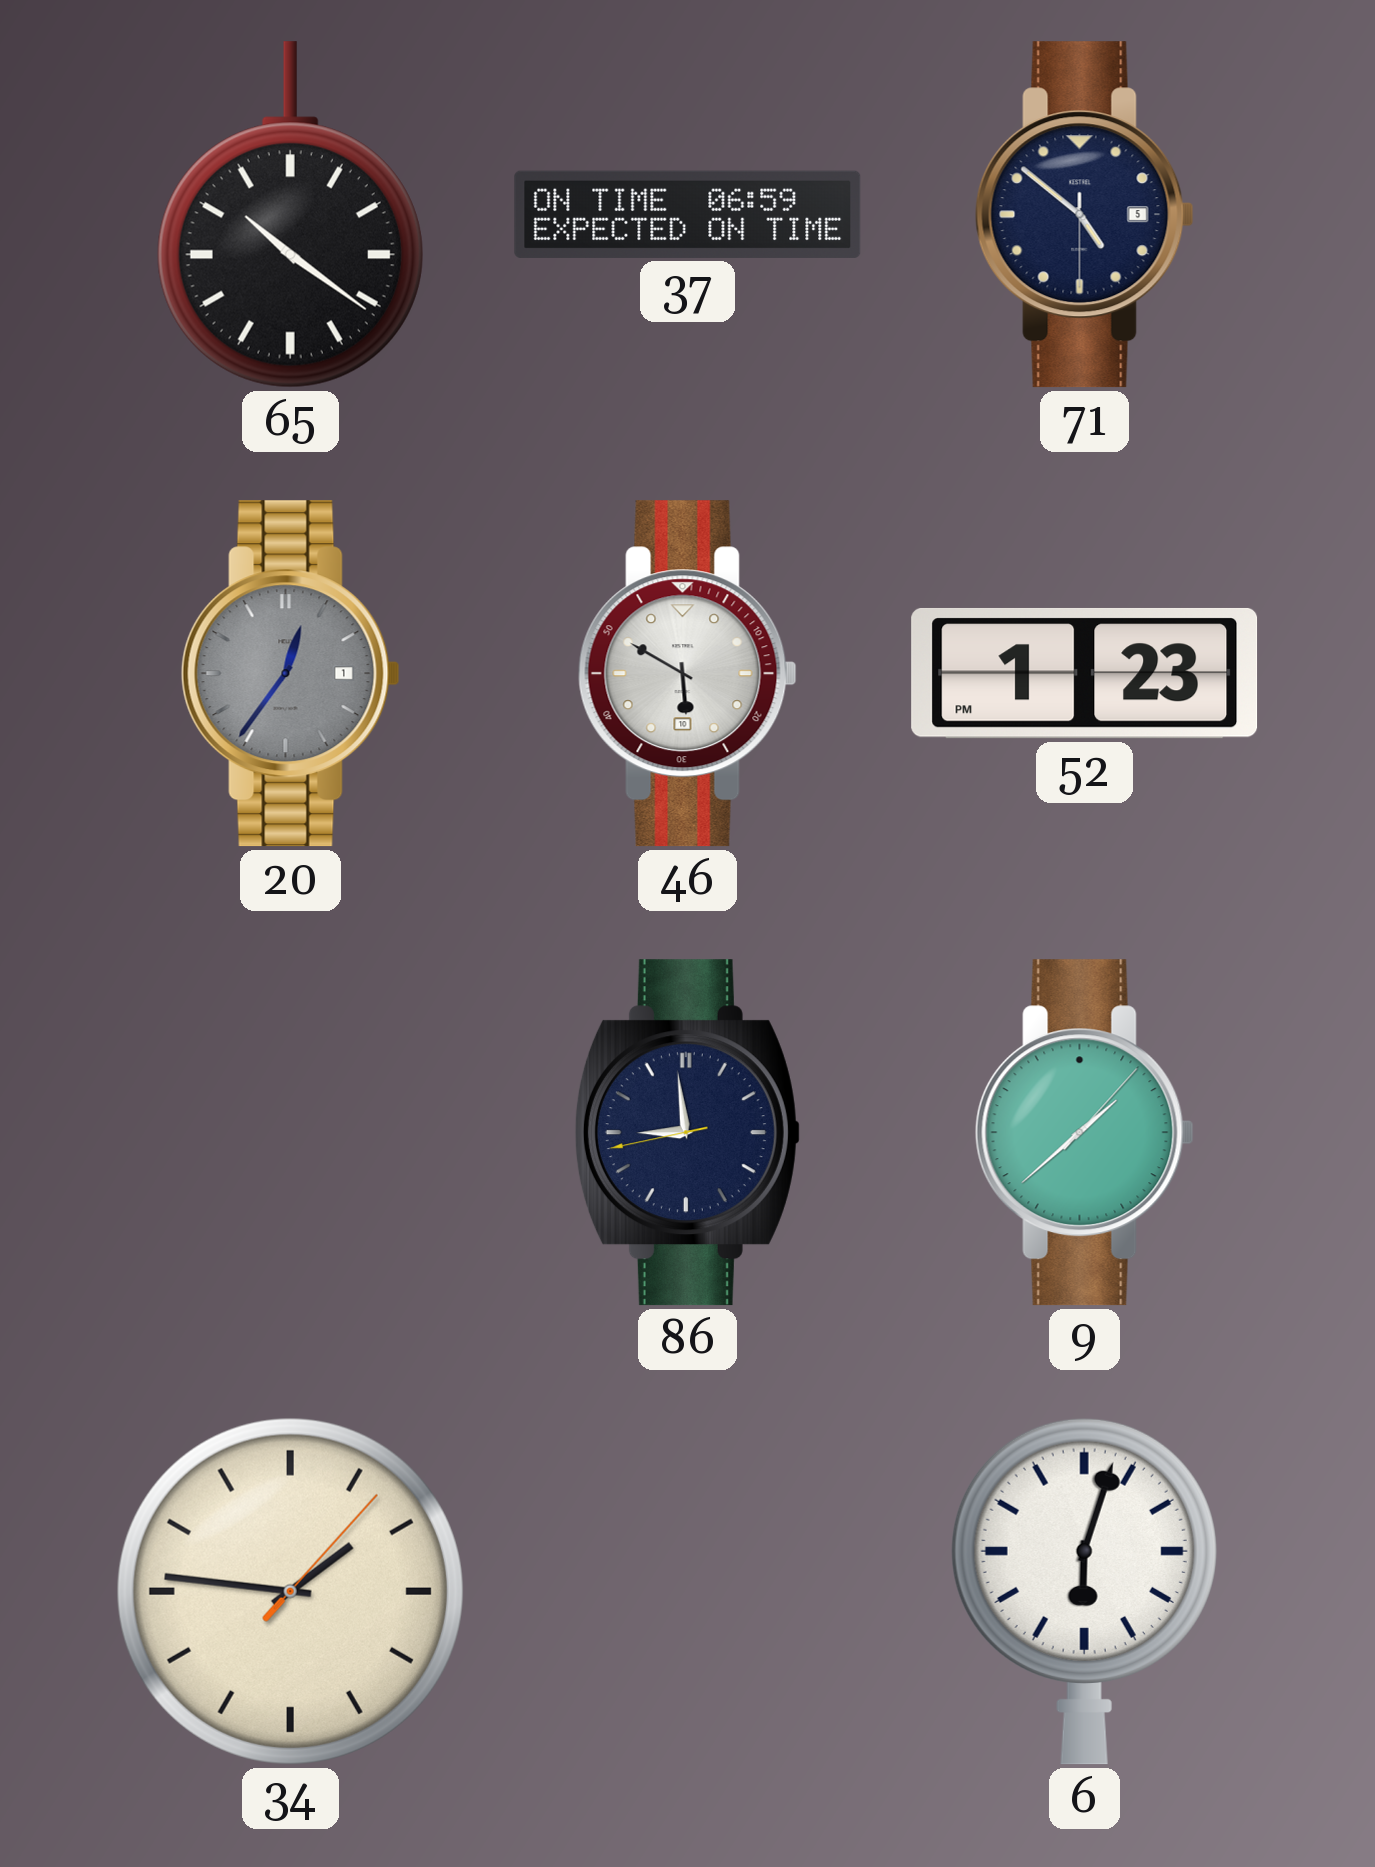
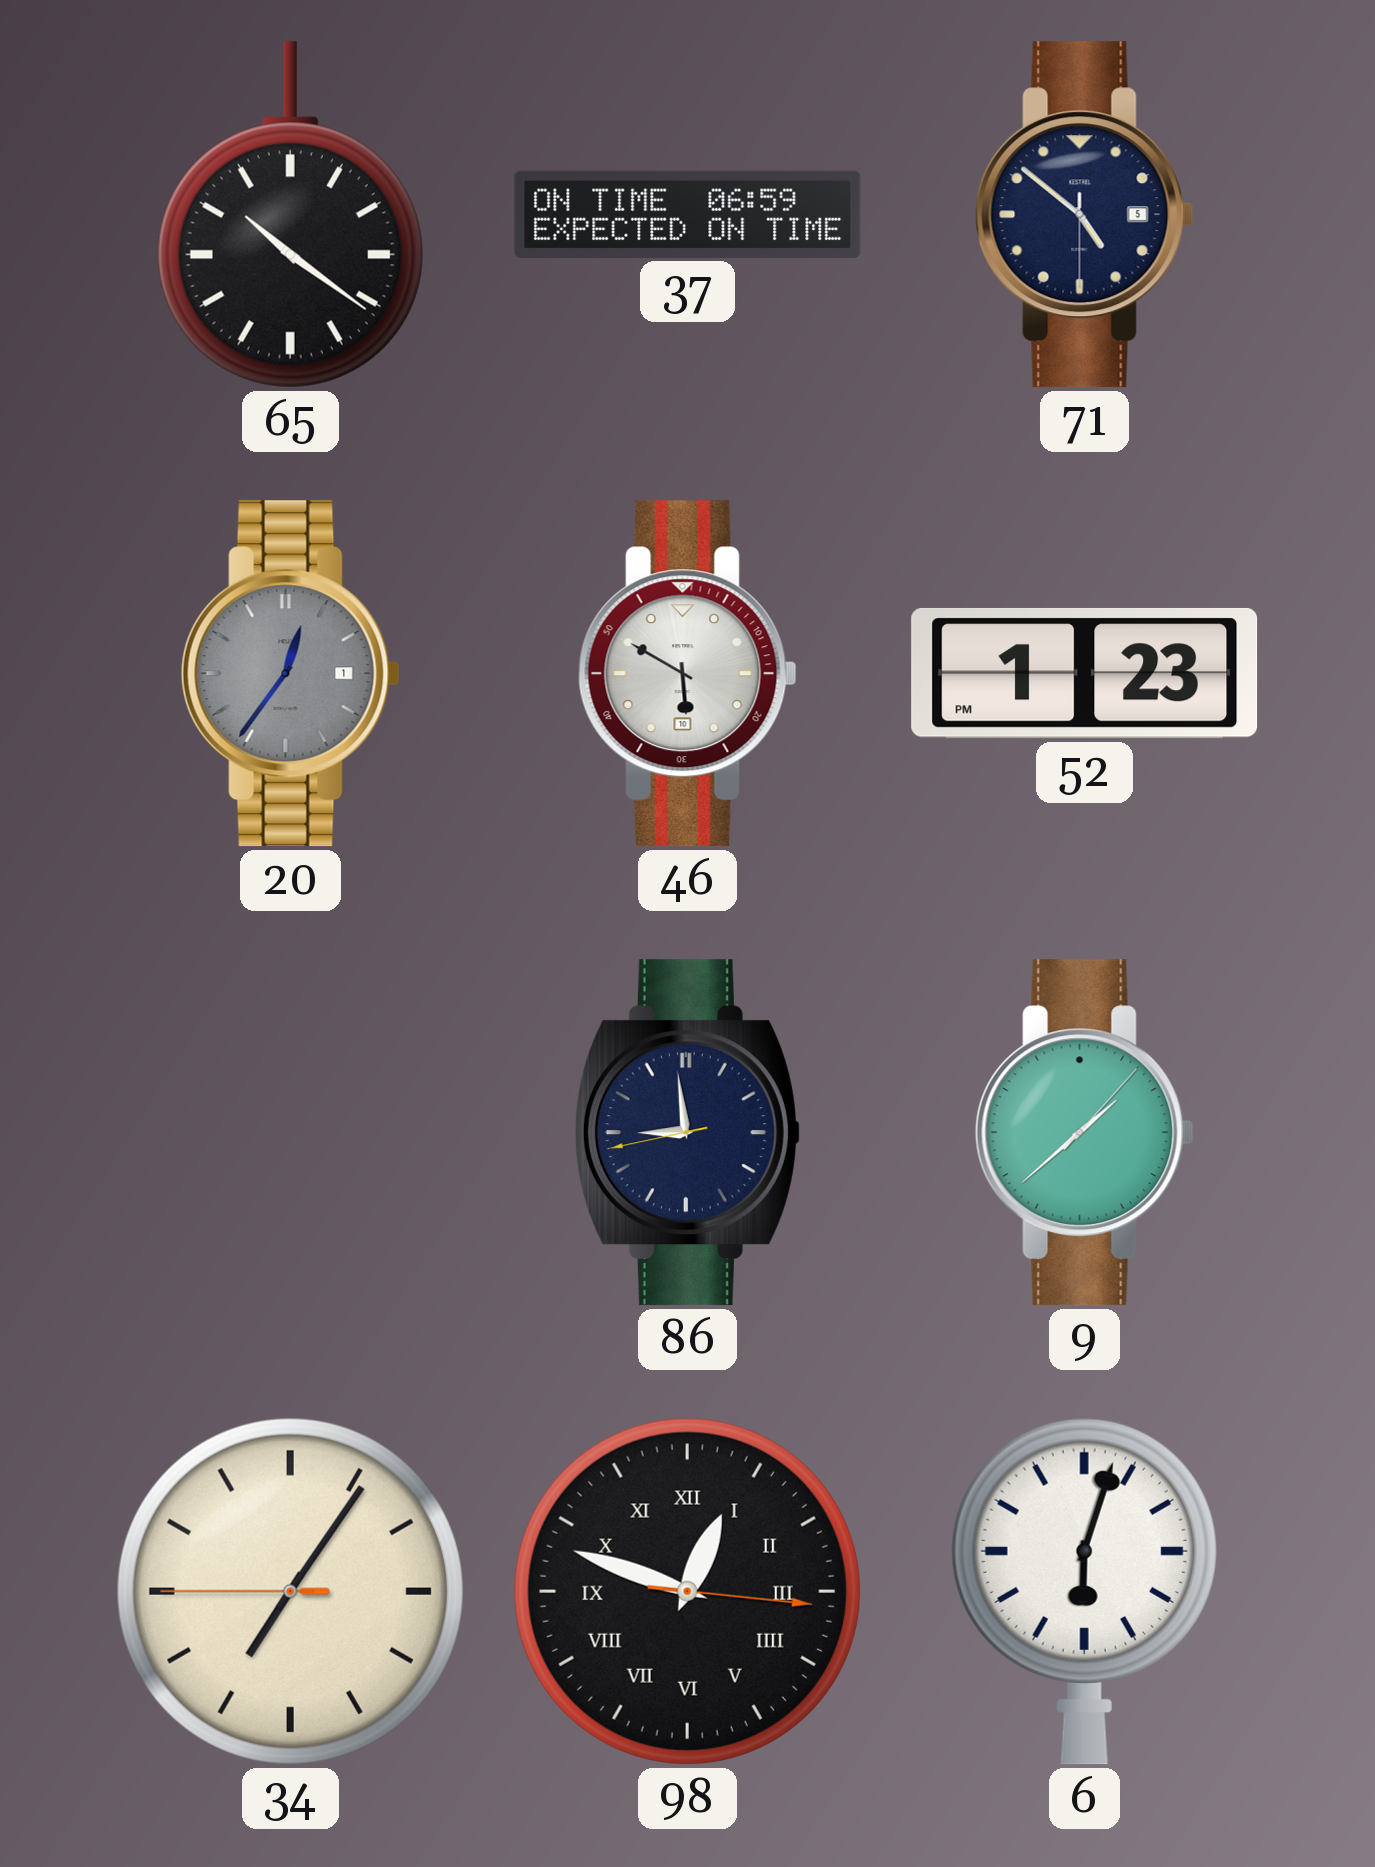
34: 1:46 -> 7:05
98: none -> 12:48
